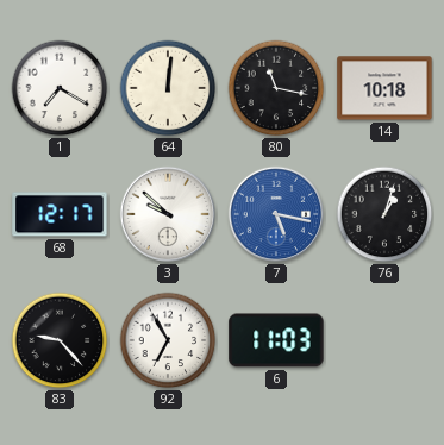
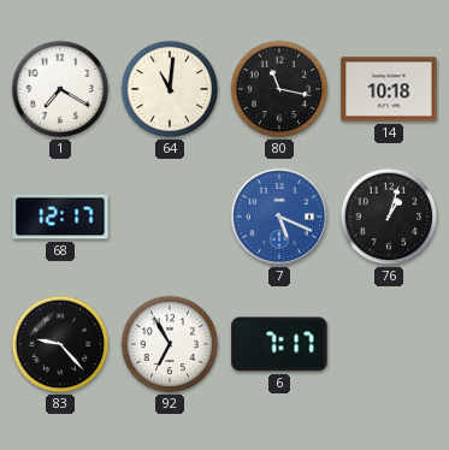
64: 12:01 -> 11:01
3: 9:52 -> none
7: 5:17 -> 5:19
6: 11:03 -> 7:17
